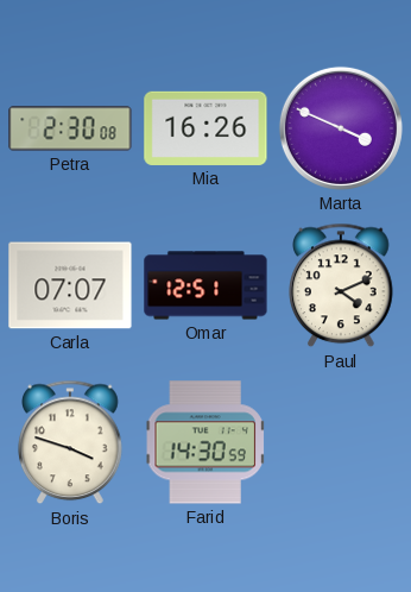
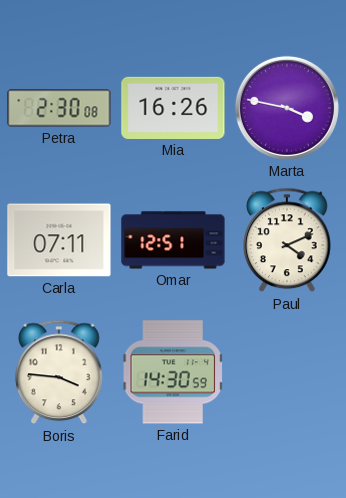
Marta: 3:49 -> 3:47
Carla: 07:07 -> 07:11
Boris: 3:48 -> 3:46
